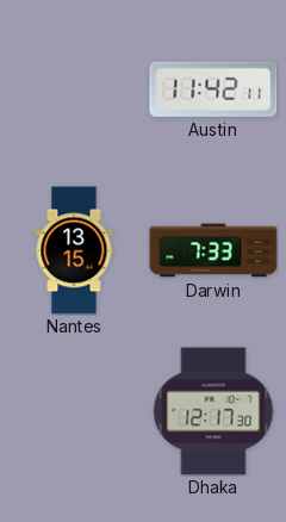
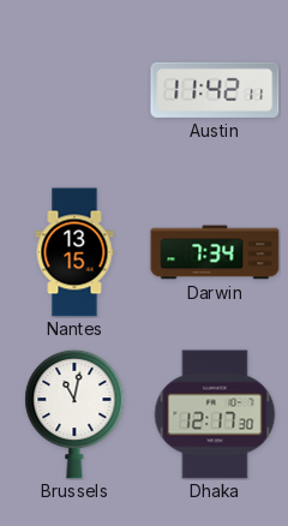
Darwin: 7:33 -> 7:34
Brussels: none -> 11:02
